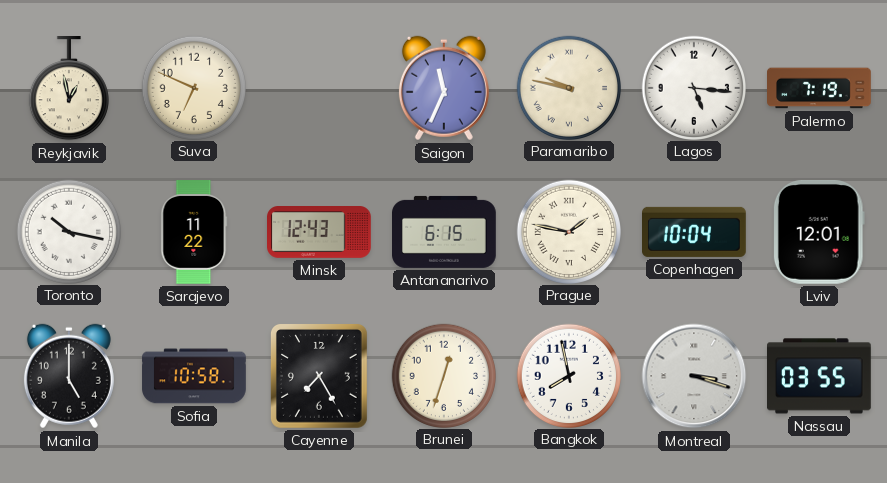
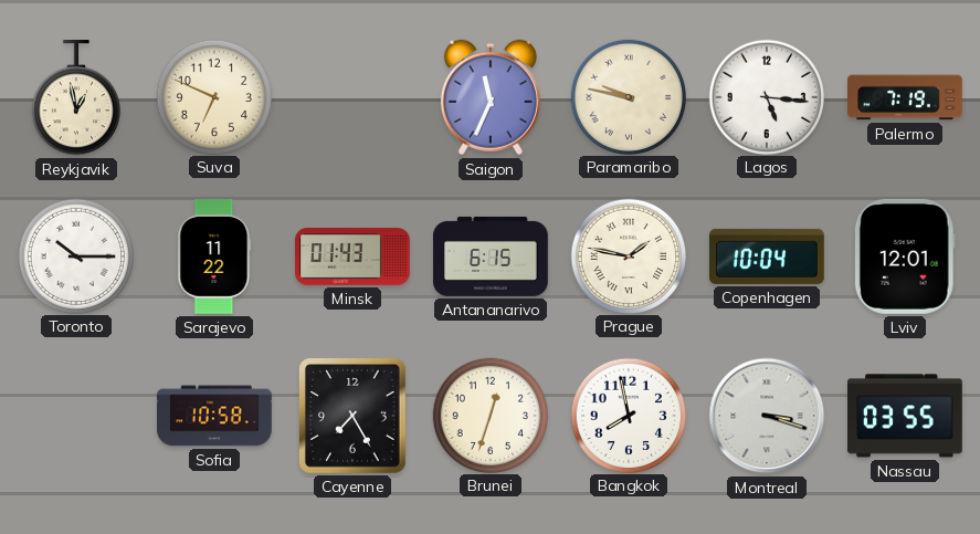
Toronto: 10:17 -> 10:15
Minsk: 12:43 -> 01:43
Manila: 5:00 -> none
